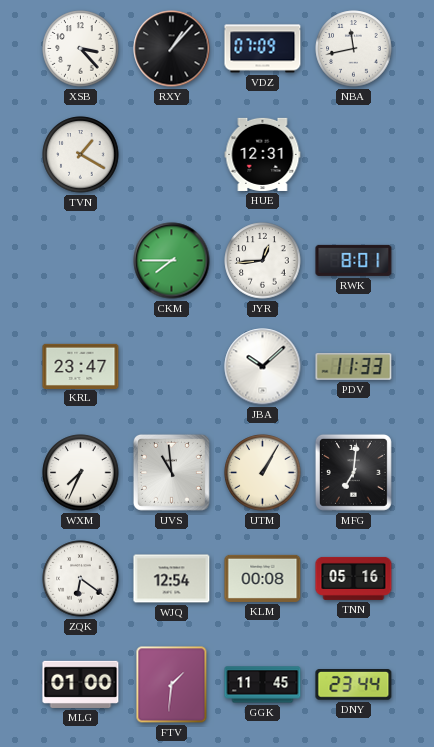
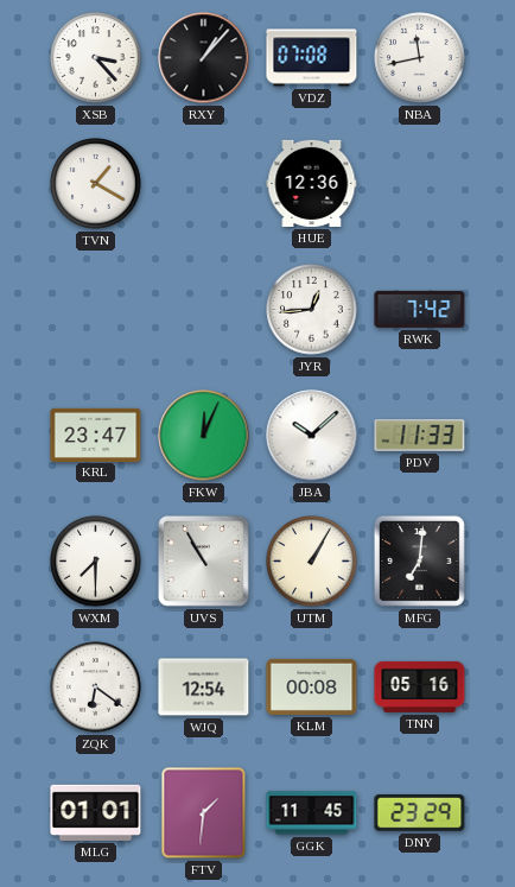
VDZ: 07:09 -> 07:08
HUE: 12:31 -> 12:36
CKM: 7:45 -> none
RWK: 8:01 -> 7:42
FKW: none -> 12:04
WXM: 7:34 -> 7:30
UVS: 10:59 -> 10:55
MLG: 01:00 -> 01:01
DNY: 23:44 -> 23:29
